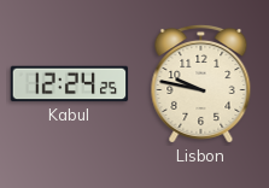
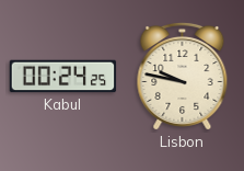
Kabul: 12:24 -> 00:24
